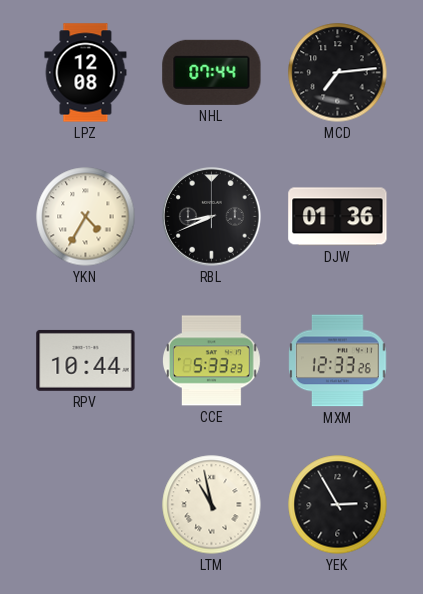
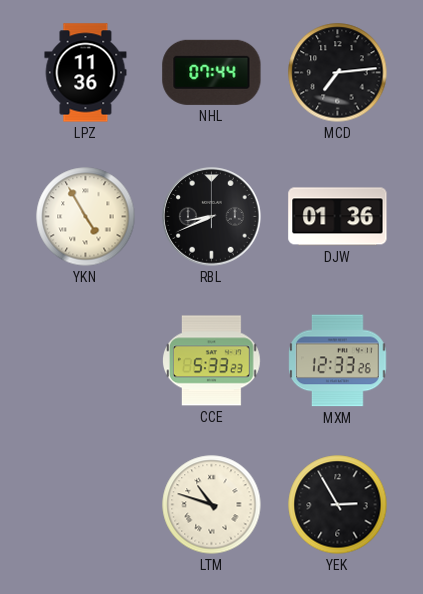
LPZ: 12:08 -> 11:36
YKN: 4:35 -> 4:55
RPV: 10:44 -> none
LTM: 10:58 -> 10:48
